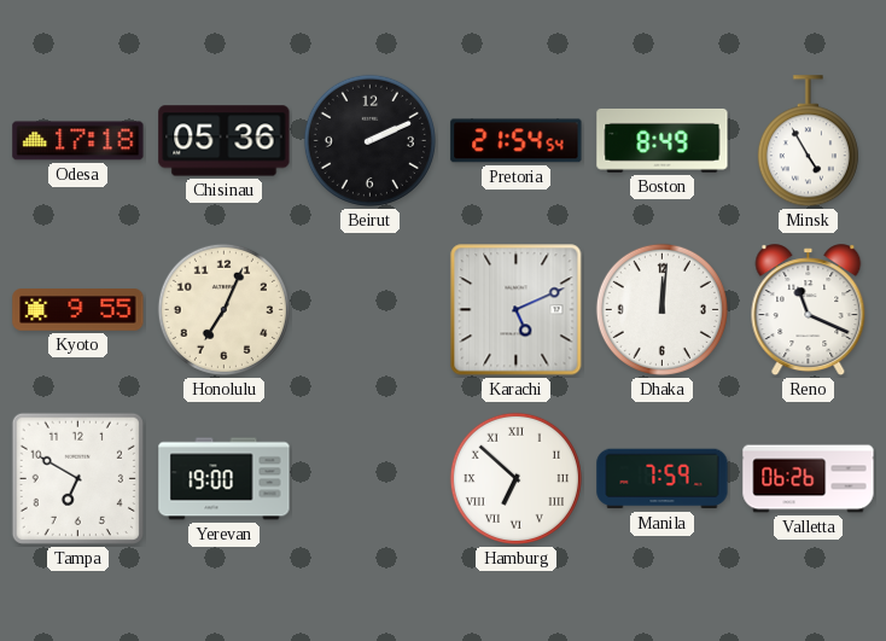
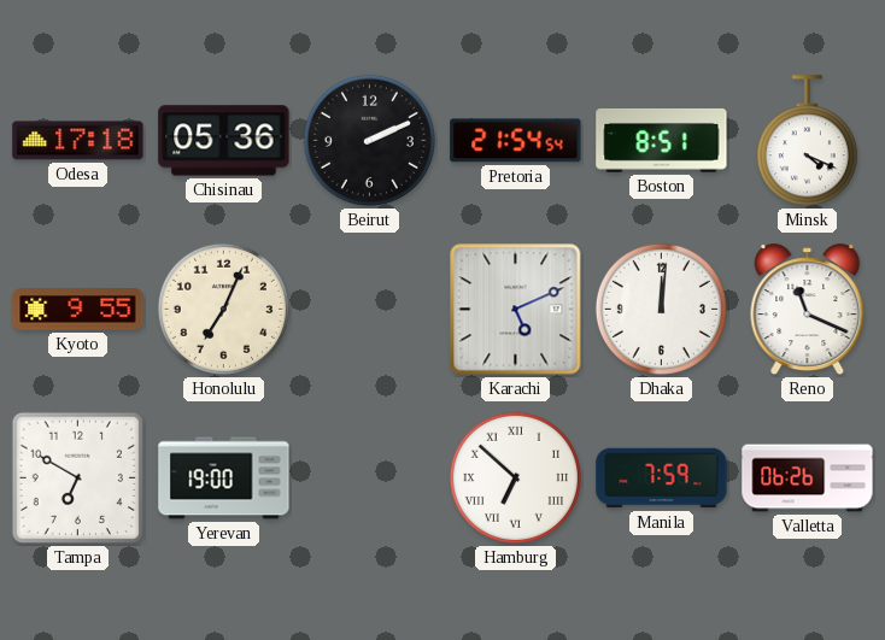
Boston: 8:49 -> 8:51
Minsk: 4:55 -> 4:19
